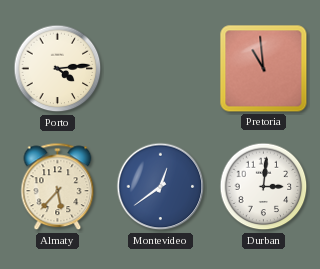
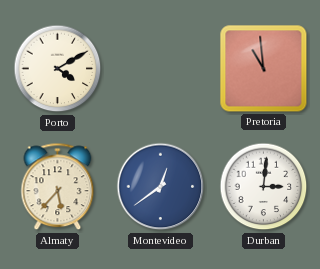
Porto: 4:14 -> 4:10
